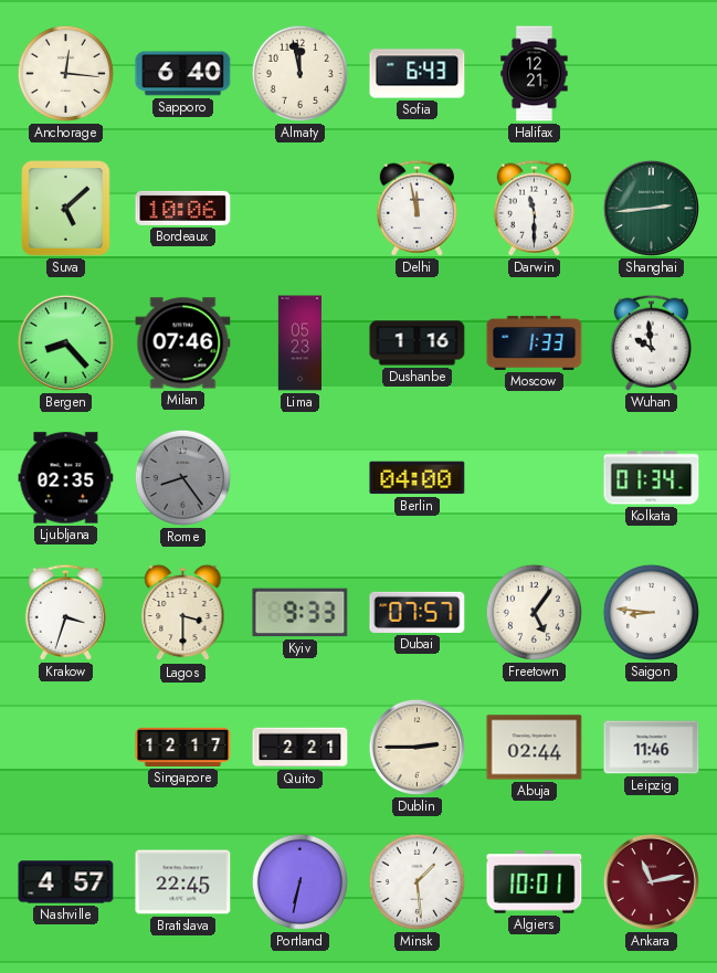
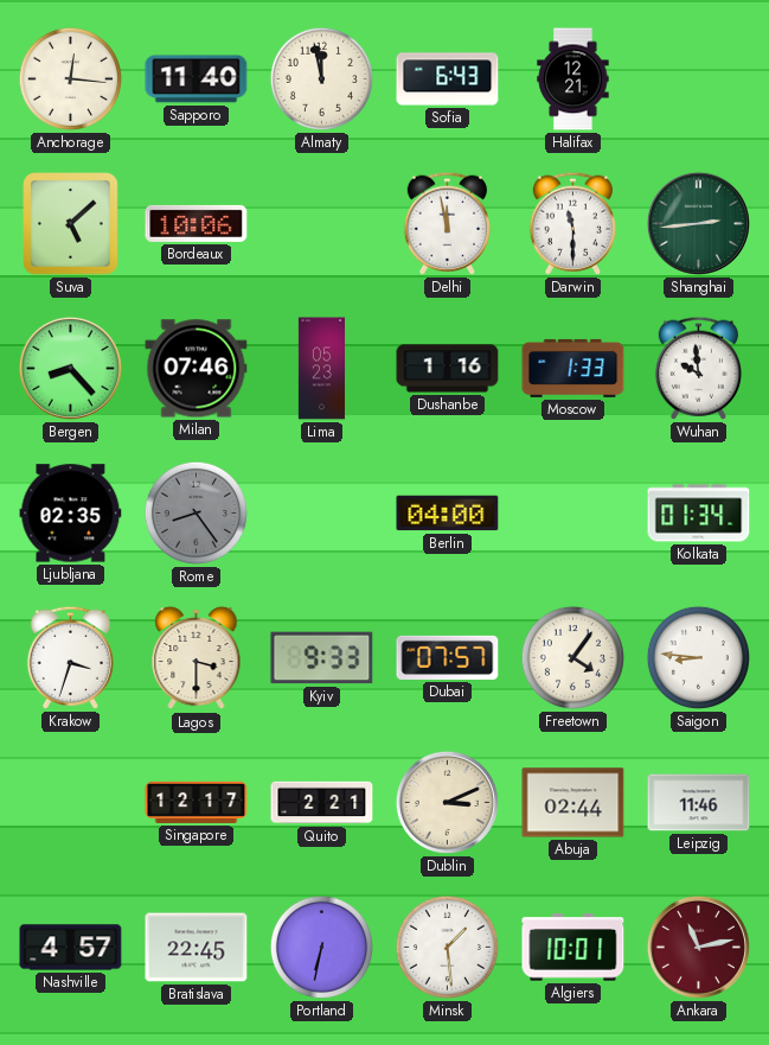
Sapporo: 6:40 -> 11:40
Freetown: 5:06 -> 4:06
Dublin: 2:45 -> 3:11
